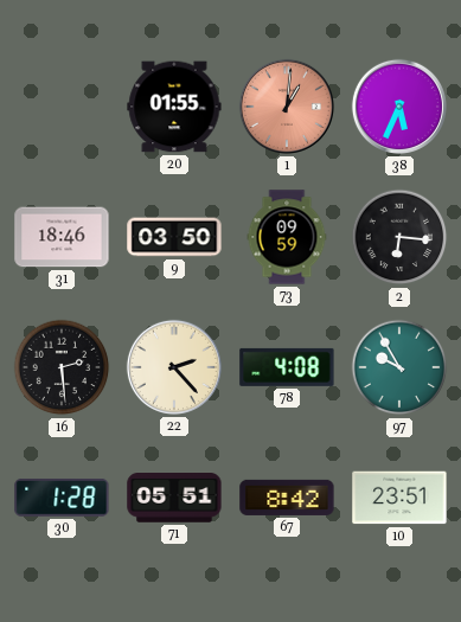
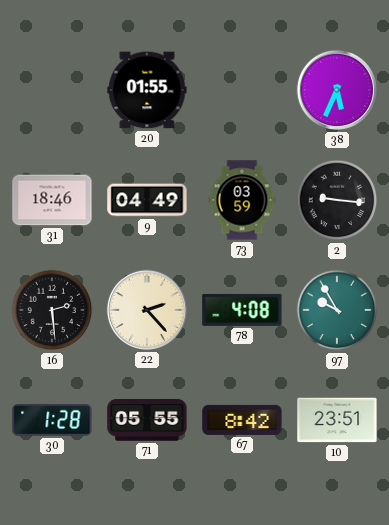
1: 1:01 -> none
9: 03:50 -> 04:49
73: 09:59 -> 03:59
2: 6:16 -> 9:16
71: 05:51 -> 05:55
